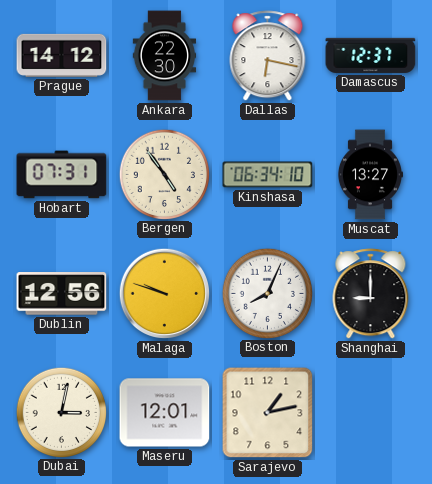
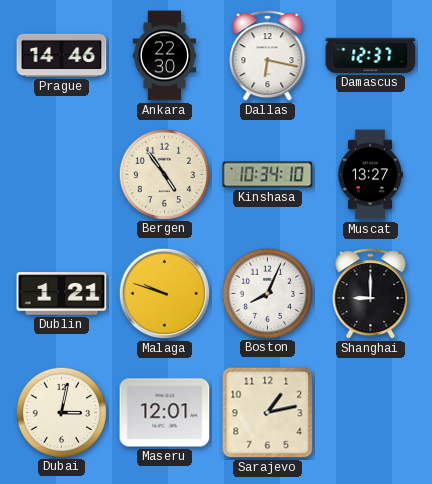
Prague: 14:12 -> 14:46
Hobart: 07:31 -> none
Kinshasa: 06:34 -> 10:34
Dublin: 12:56 -> 1:21
